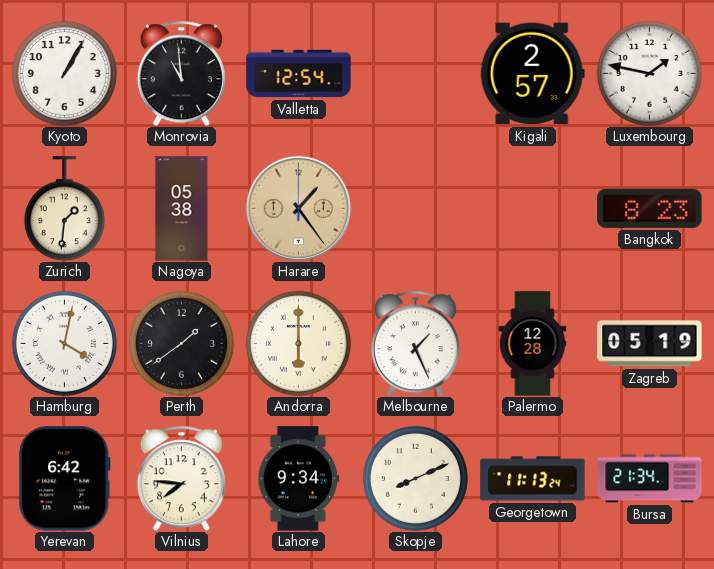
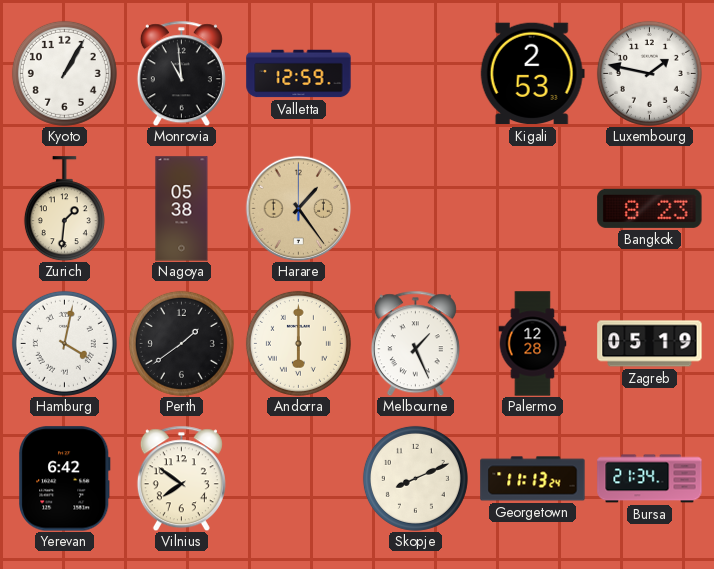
Valletta: 12:54 -> 12:59
Kigali: 2:57 -> 2:53
Vilnius: 7:46 -> 7:51
Lahore: 9:34 -> none
